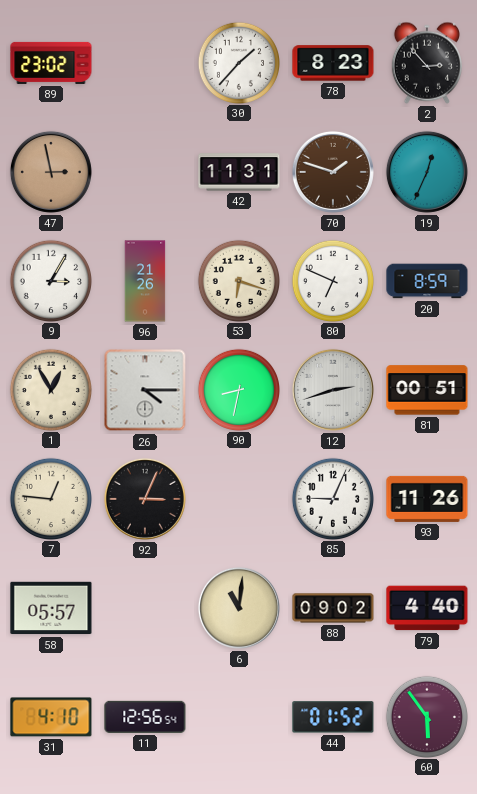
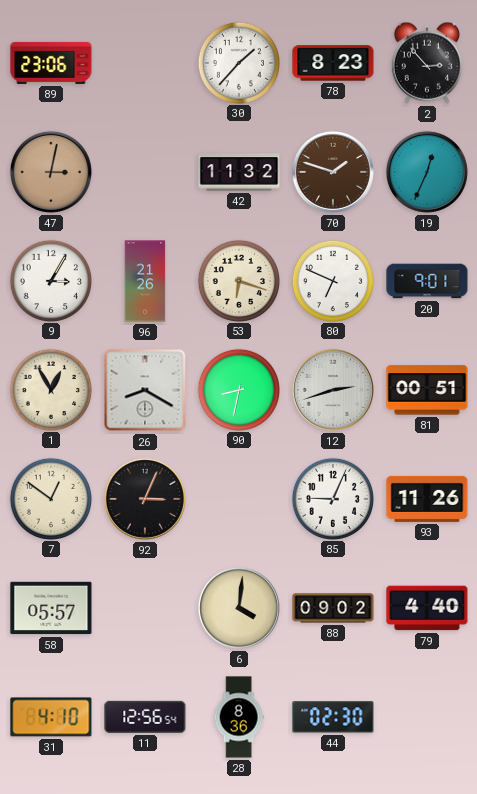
89: 23:02 -> 23:06
47: 2:58 -> 3:02
42: 11:31 -> 11:32
20: 8:59 -> 9:01
26: 4:15 -> 8:20
7: 12:46 -> 12:51
6: 11:01 -> 4:01
28: none -> 8:36
44: 01:52 -> 02:30
60: 5:54 -> none
